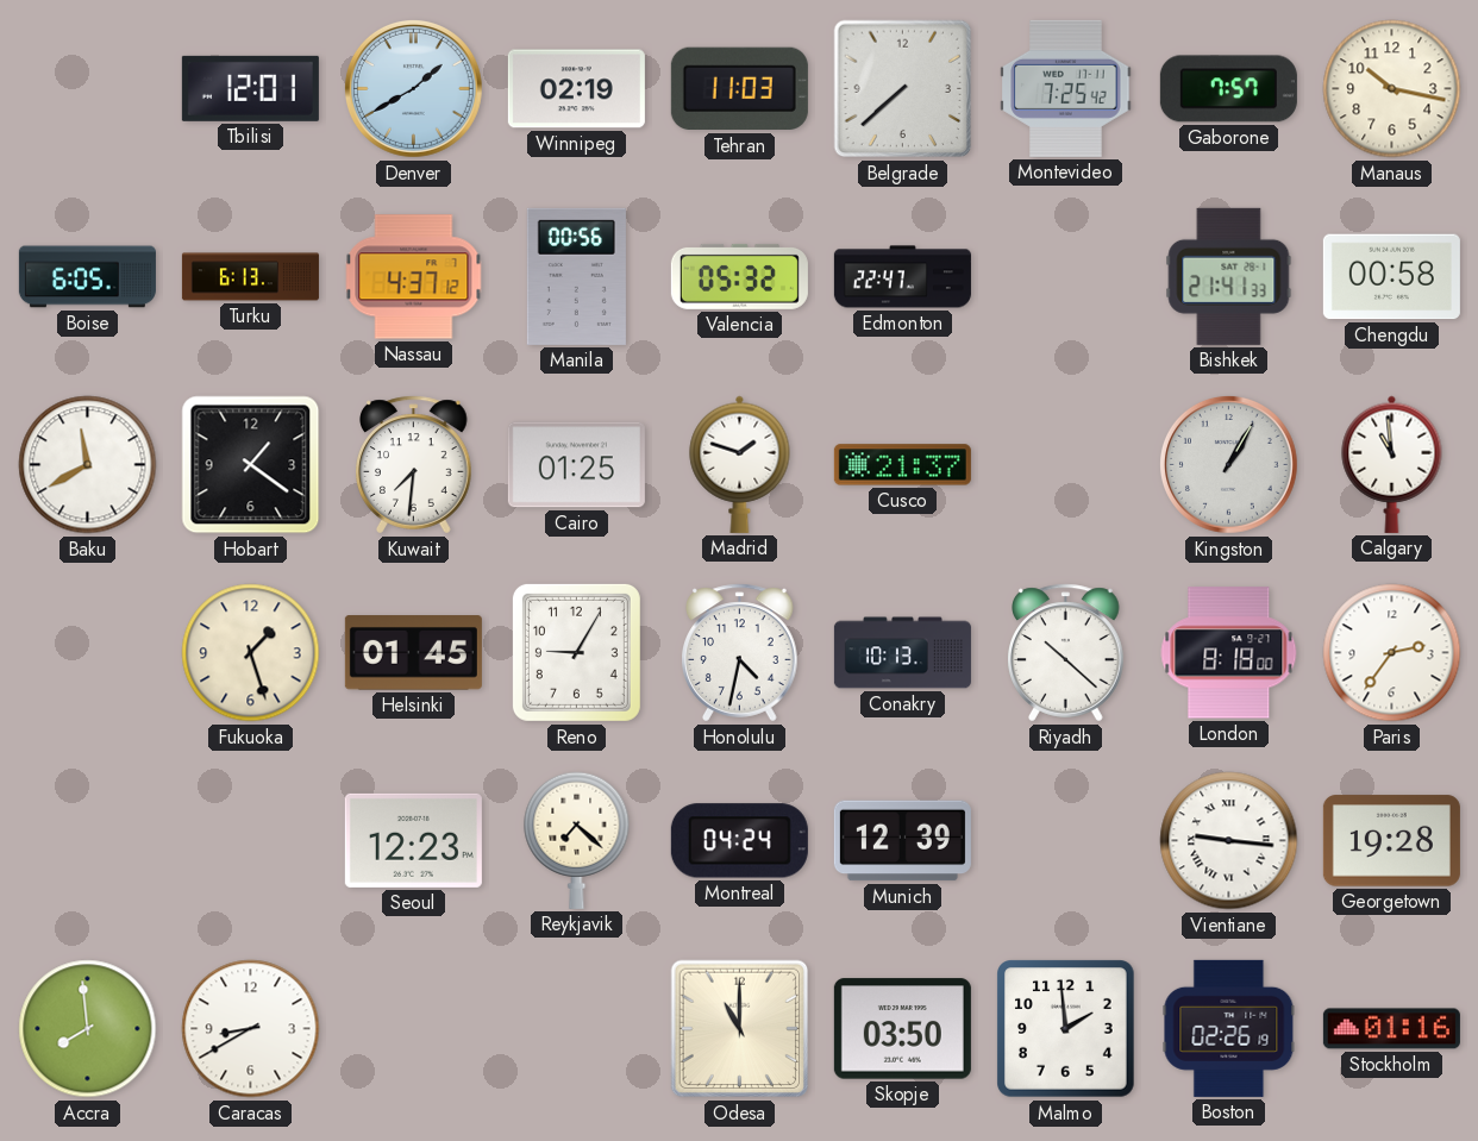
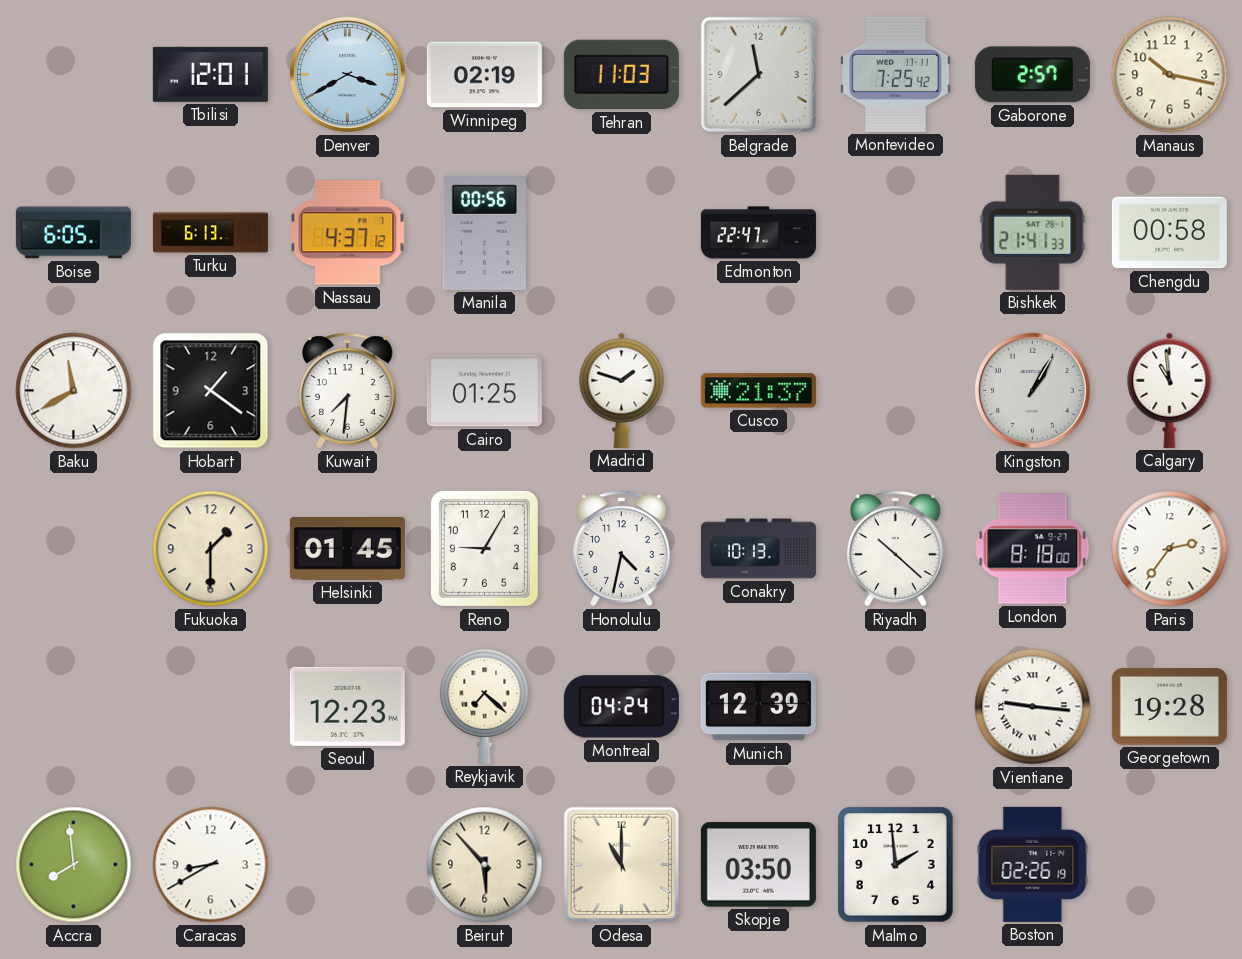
Denver: 1:40 -> 3:40
Belgrade: 7:38 -> 11:38
Gaborone: 7:57 -> 2:57
Valencia: 05:32 -> none
Fukuoka: 1:27 -> 1:30
Beirut: none -> 5:53
Stockholm: 01:16 -> none
